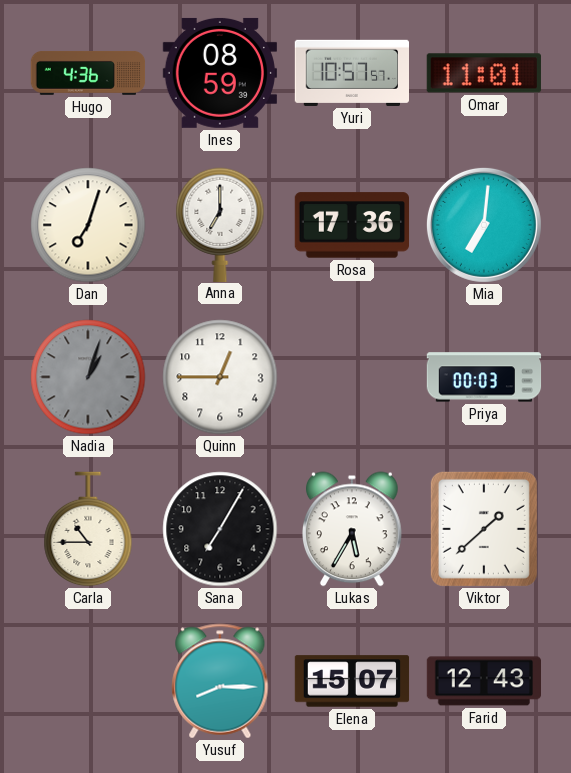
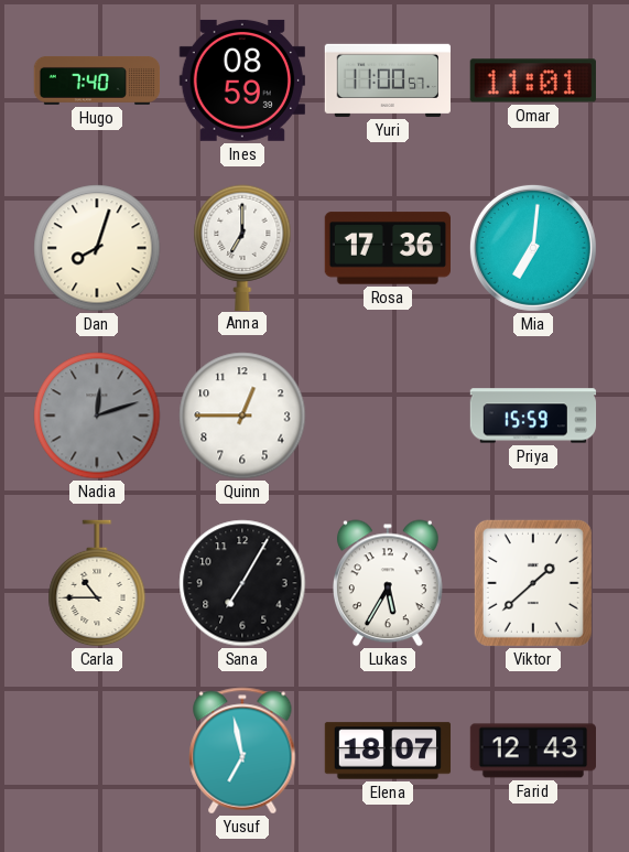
Hugo: 4:36 -> 7:40
Yuri: 10:57 -> 11:00
Dan: 7:03 -> 8:03
Nadia: 1:03 -> 12:12
Priya: 00:03 -> 15:59
Yusuf: 8:15 -> 6:58
Elena: 15:07 -> 18:07
